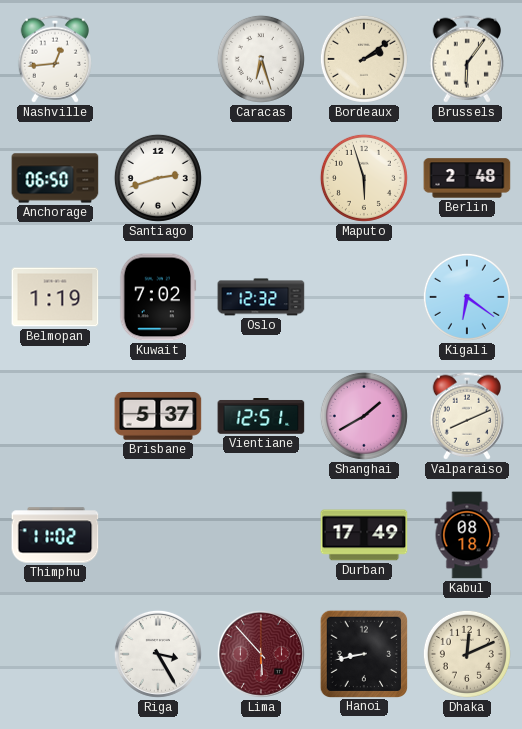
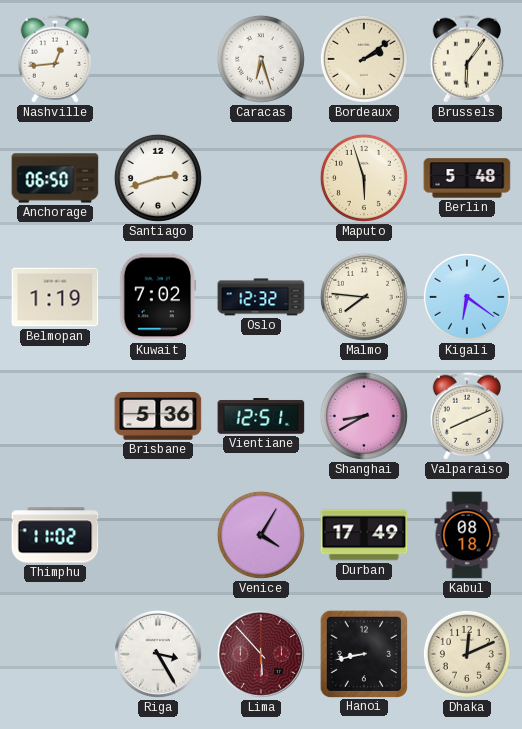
Berlin: 2:48 -> 5:48
Malmo: none -> 7:46
Brisbane: 5:37 -> 5:36
Shanghai: 1:40 -> 8:40
Venice: none -> 4:05
